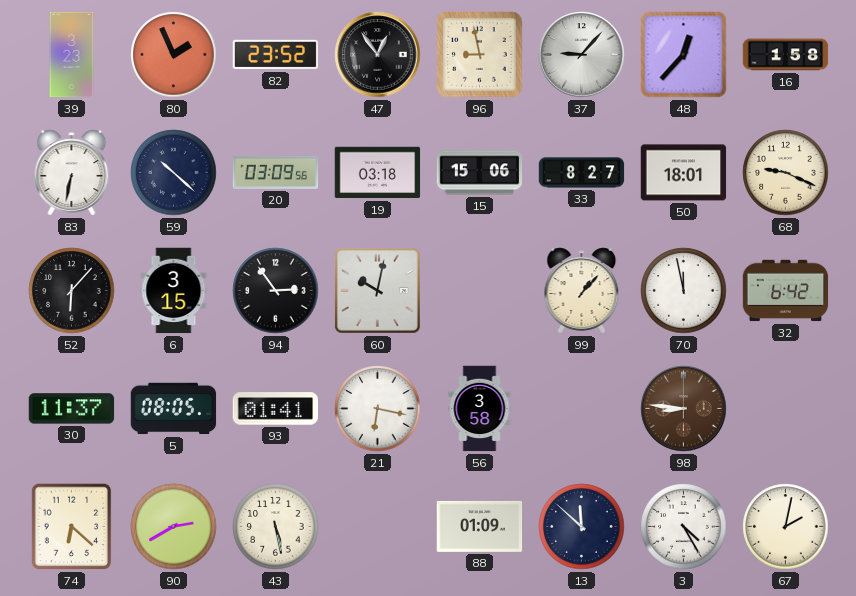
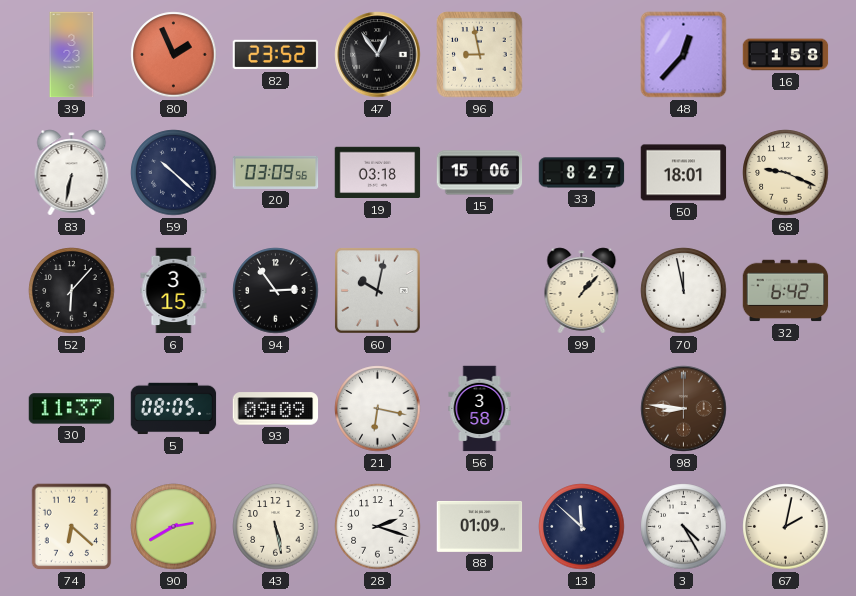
37: 9:07 -> none
93: 01:41 -> 09:09
28: none -> 2:18
